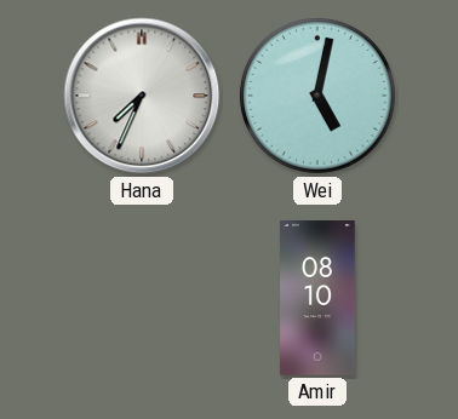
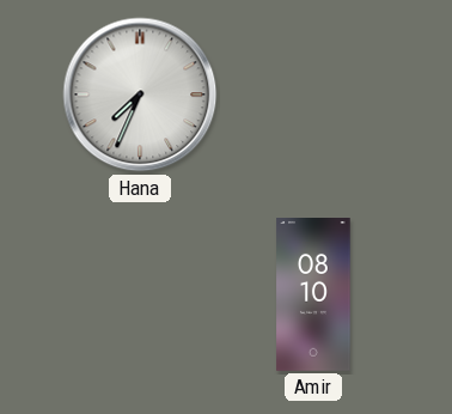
Wei: 5:02 -> none
